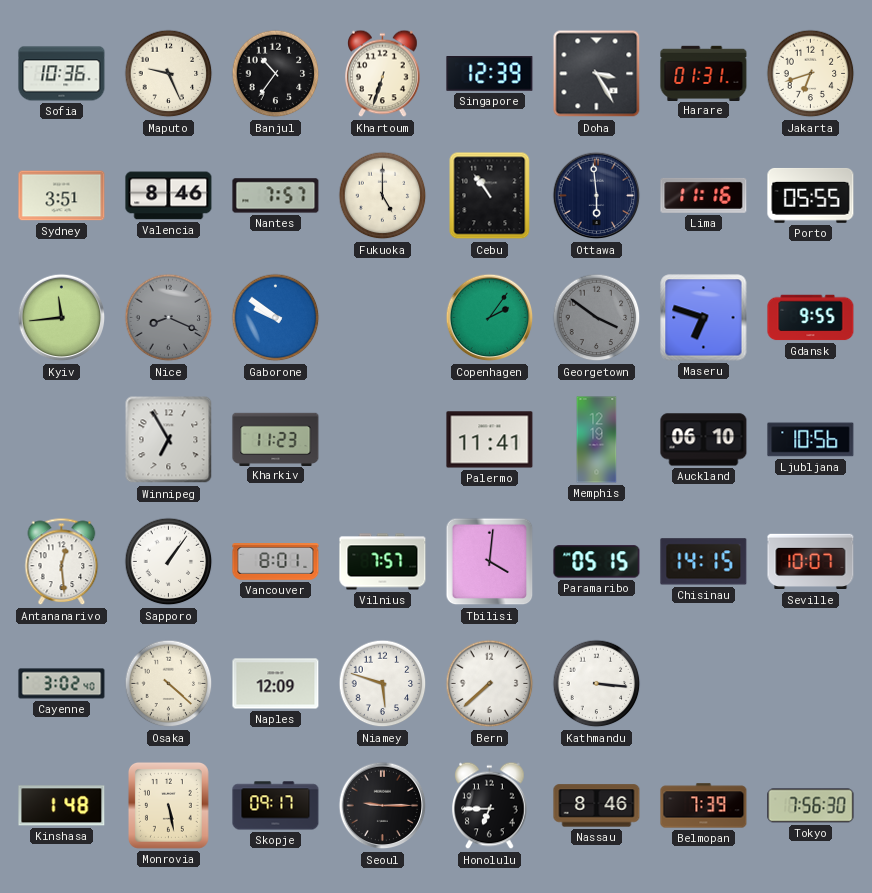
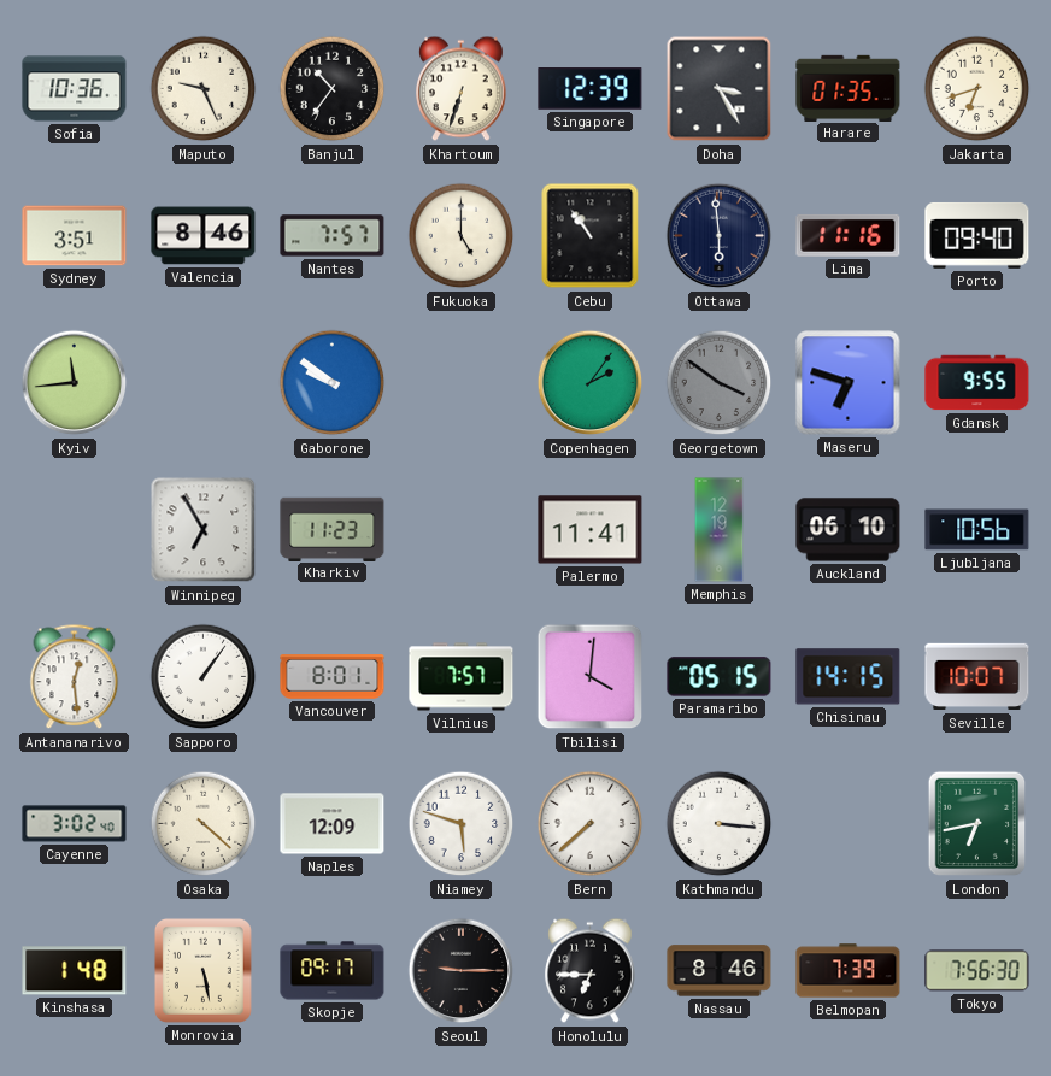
Harare: 01:31 -> 01:35
Porto: 05:55 -> 09:40
Nice: 8:19 -> none
London: none -> 6:43
